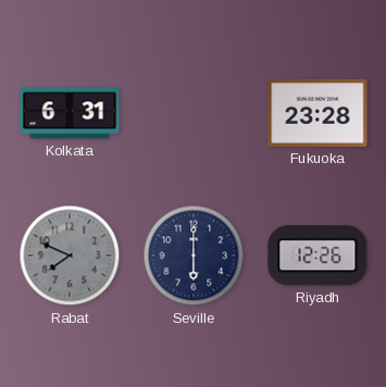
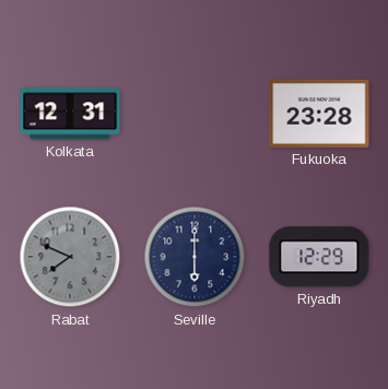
Kolkata: 6:31 -> 12:31
Riyadh: 12:26 -> 12:29
